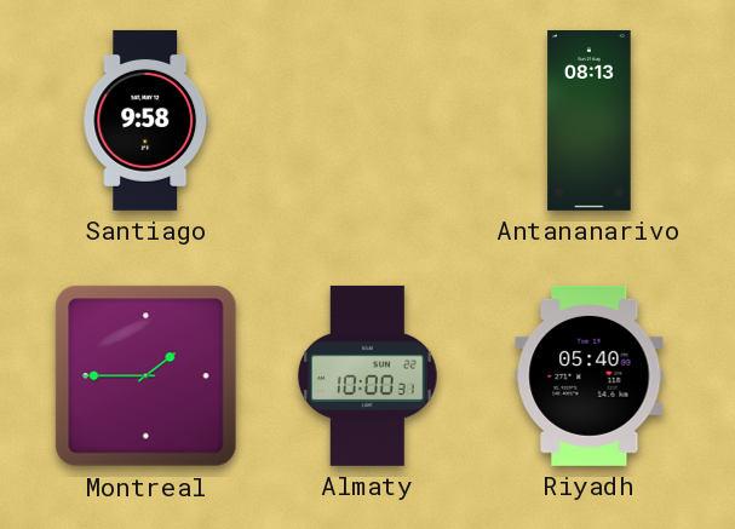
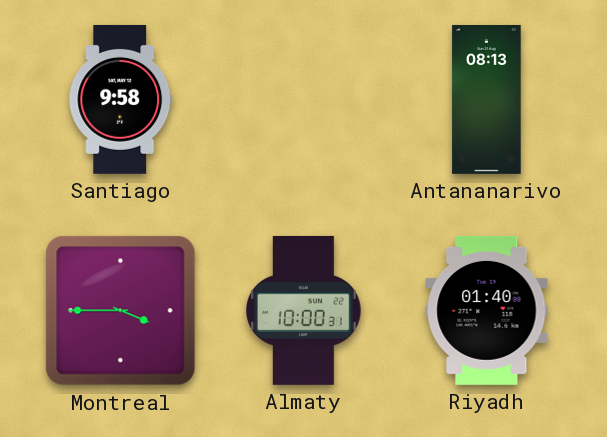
Montreal: 1:45 -> 3:45
Riyadh: 05:40 -> 01:40
